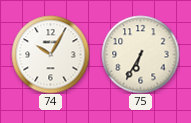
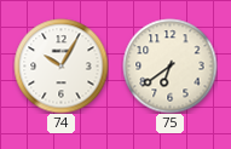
75: 6:35 -> 6:39
